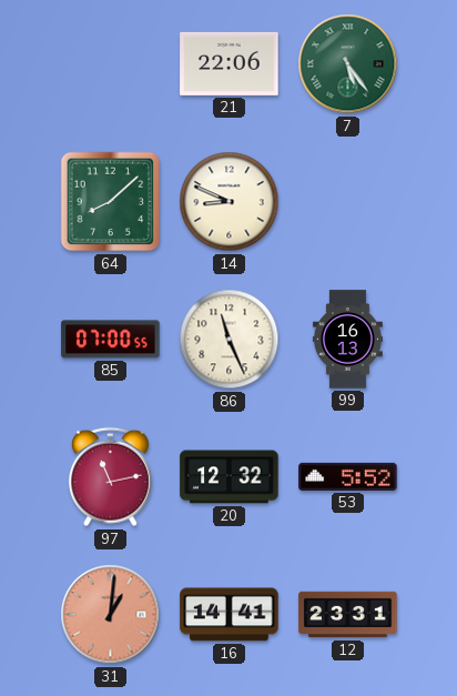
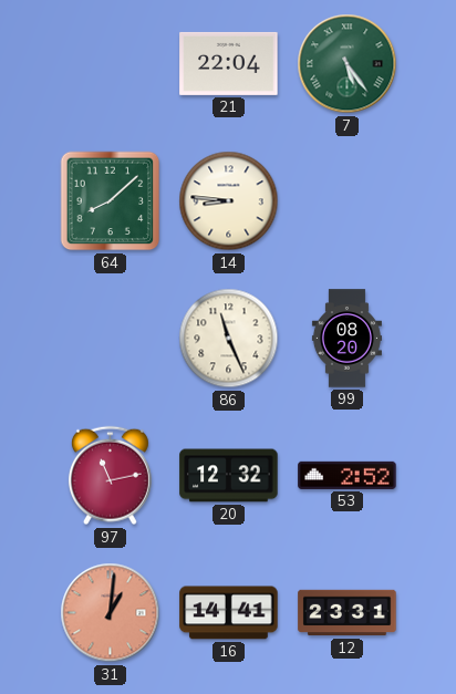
21: 22:06 -> 22:04
14: 8:49 -> 8:46
85: 07:00 -> none
99: 16:13 -> 08:20
53: 5:52 -> 2:52
